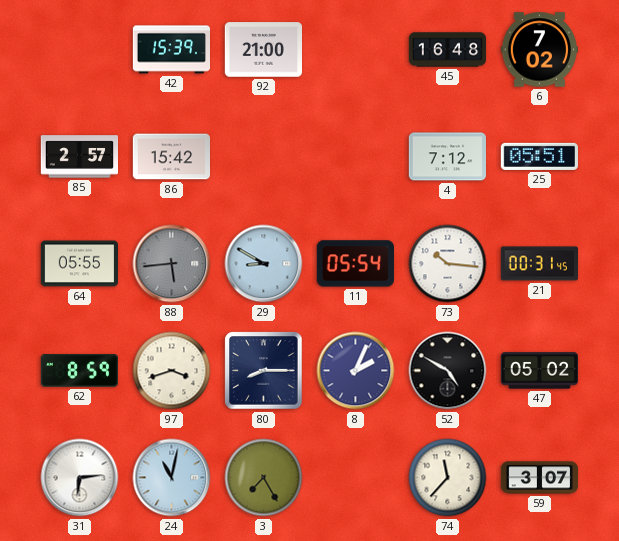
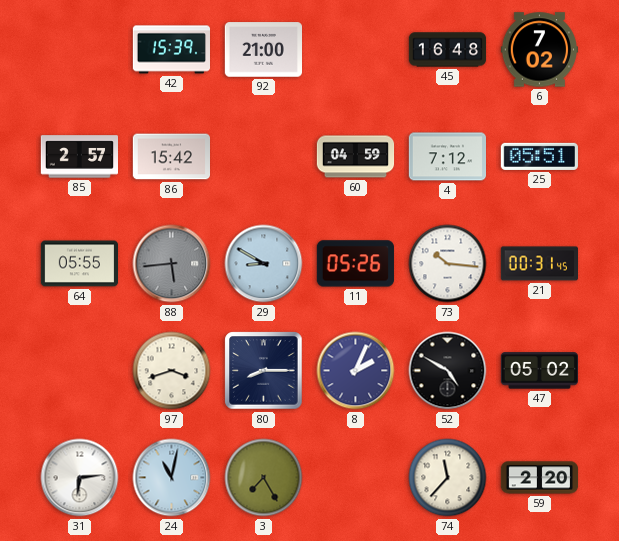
60: none -> 04:59
11: 05:54 -> 05:26
62: 8:59 -> none
59: 3:07 -> 2:20
